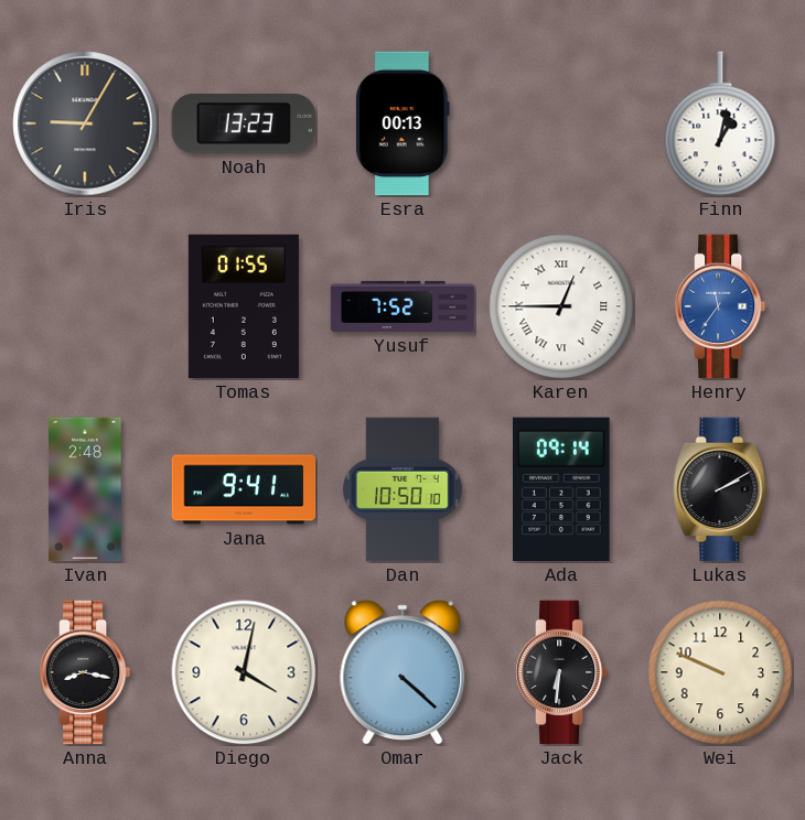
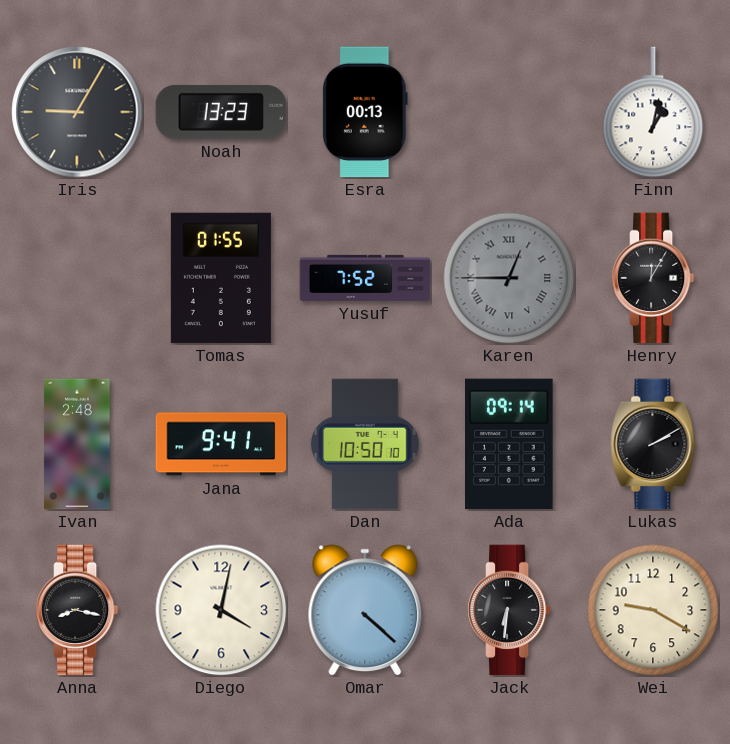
Karen dial: white -> grey
Henry: 11:36 -> 12:05
Henry dial: blue -> black
Wei: 9:49 -> 9:20
